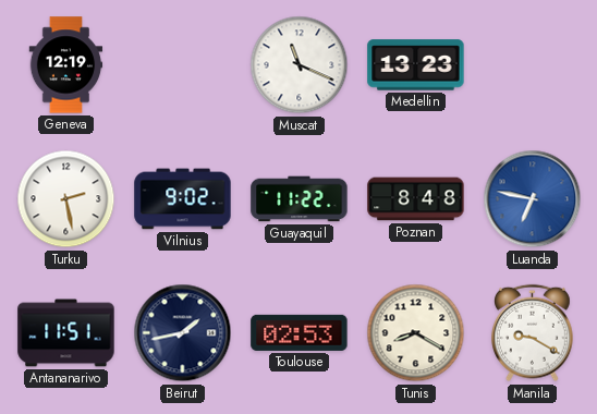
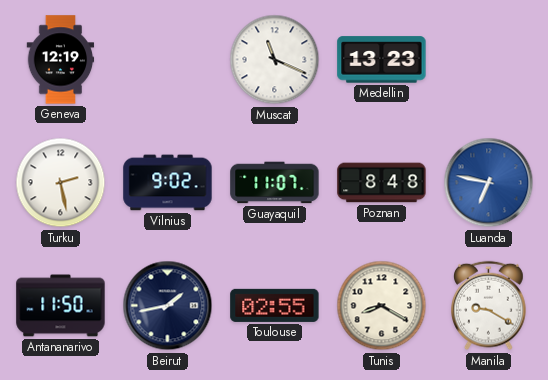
Guayaquil: 11:22 -> 11:07
Antananarivo: 11:51 -> 11:50
Toulouse: 02:53 -> 02:55
